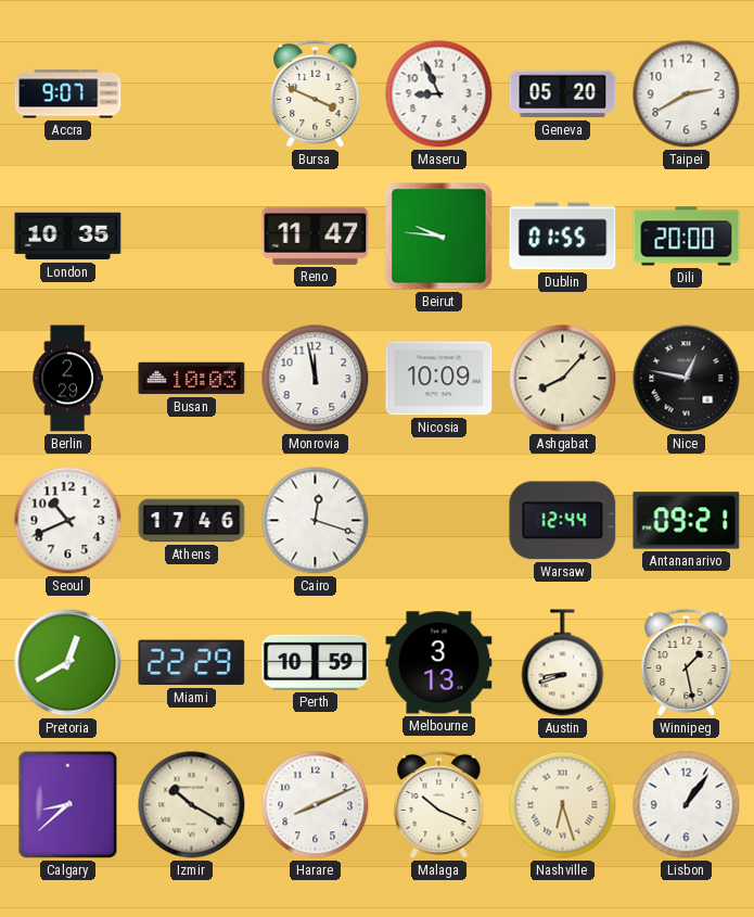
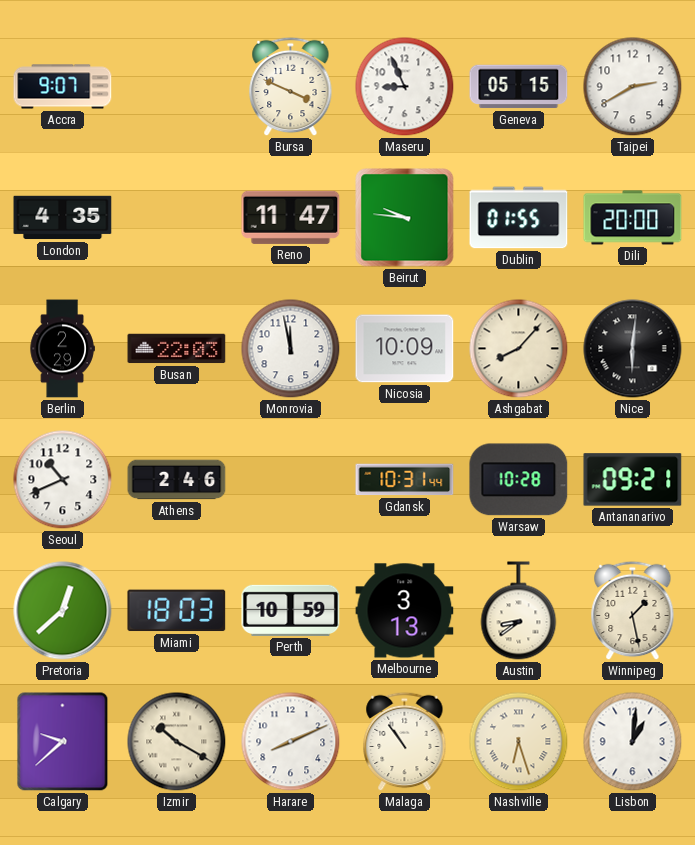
Geneva: 05:20 -> 05:15
London: 10:35 -> 4:35
Busan: 10:03 -> 22:03
Nice: 12:47 -> 6:01
Athens: 17:46 -> 2:46
Cairo: 12:18 -> none
Gdansk: none -> 10:31
Warsaw: 12:44 -> 10:28
Pretoria: 12:40 -> 12:38
Miami: 22:29 -> 18:03
Austin: 8:42 -> 8:39
Calgary: 8:38 -> 9:38
Malaga: 10:19 -> 10:54
Lisbon: 1:06 -> 1:01
